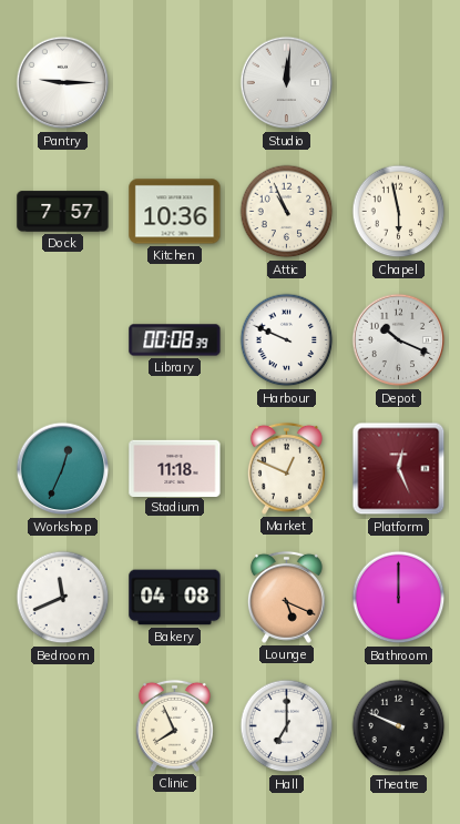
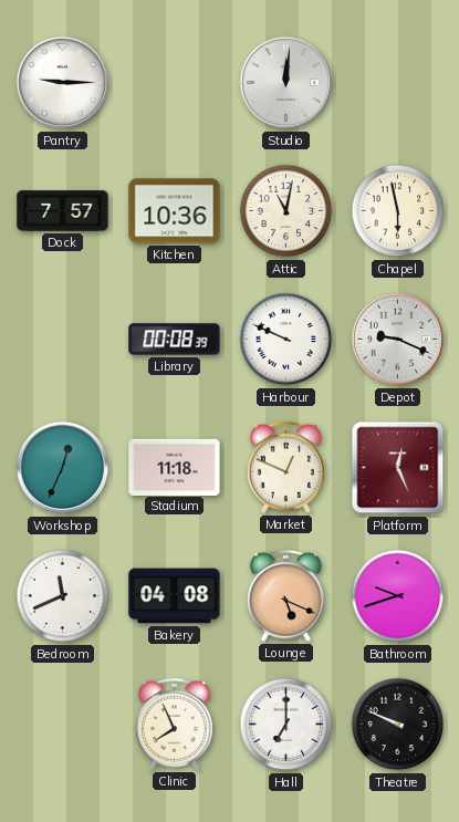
Attic: 10:56 -> 11:02
Depot: 10:19 -> 9:19
Bathroom: 12:00 -> 9:42
